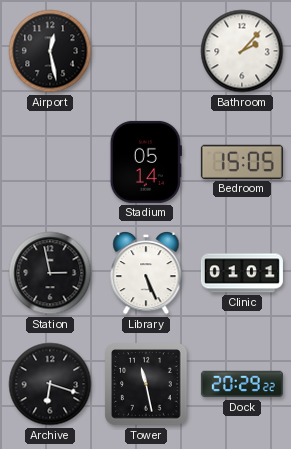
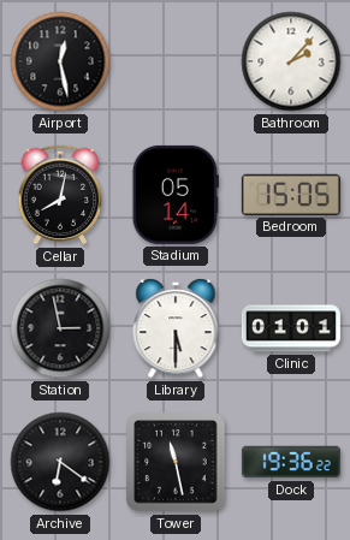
Cellar: none -> 8:02
Library: 5:26 -> 5:30
Archive: 6:18 -> 6:21
Dock: 20:29 -> 19:36
